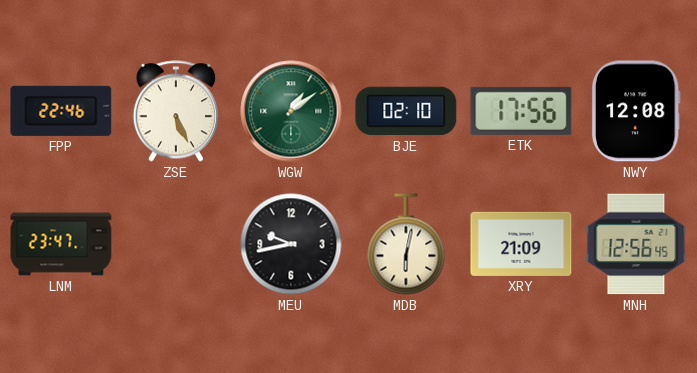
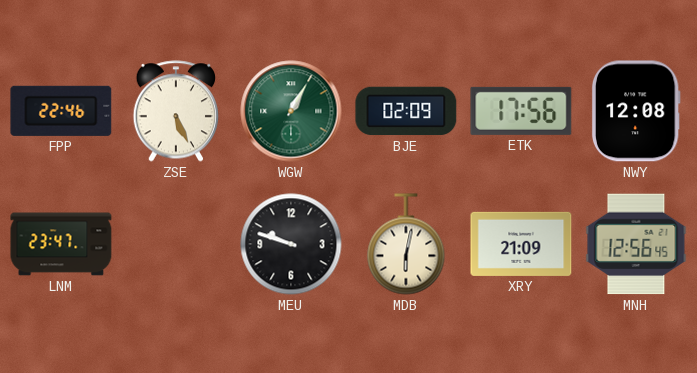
WGW: 1:09 -> 1:05
BJE: 02:10 -> 02:09
MEU: 9:43 -> 9:48
